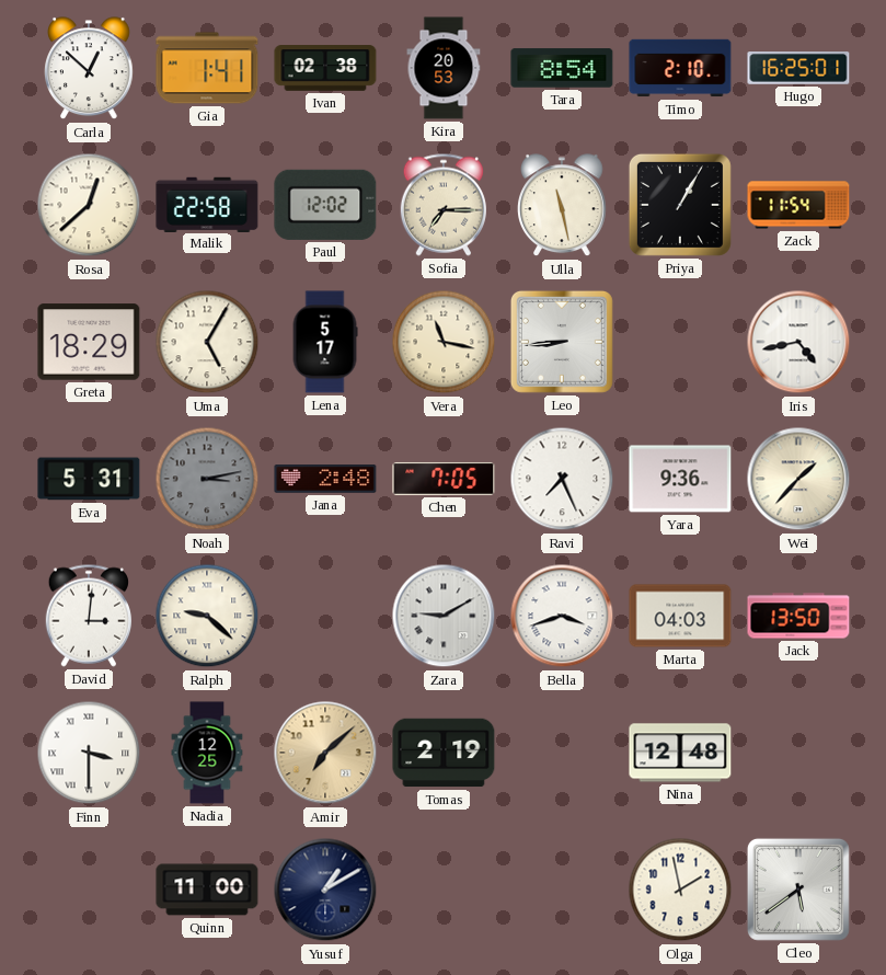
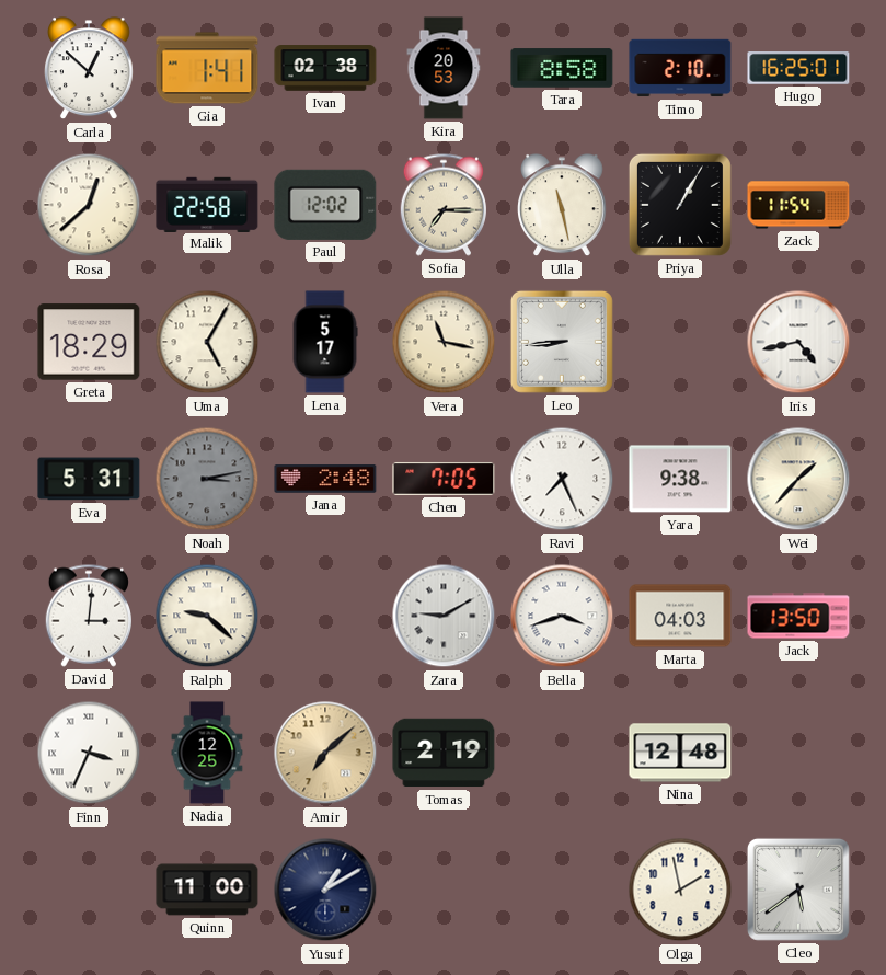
Tara: 8:54 -> 8:58
Yara: 9:36 -> 9:38
Finn: 3:30 -> 3:34
